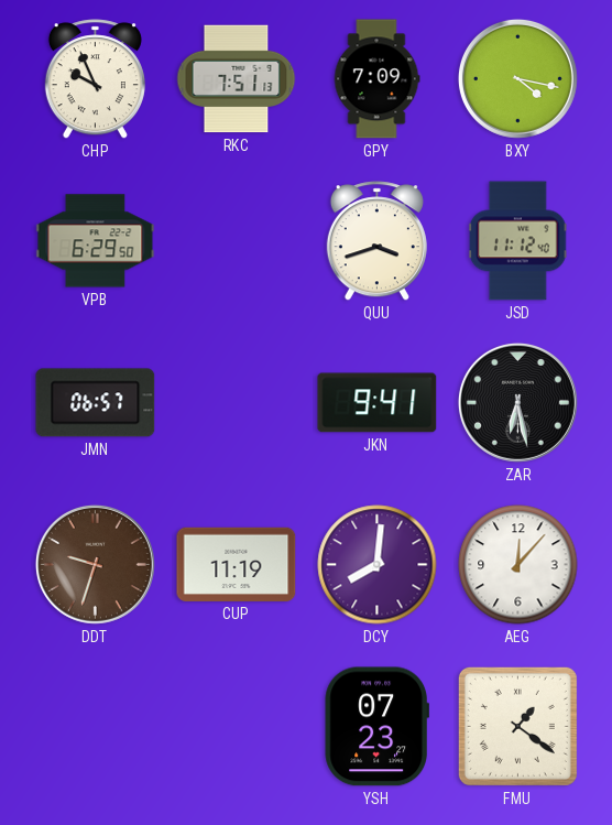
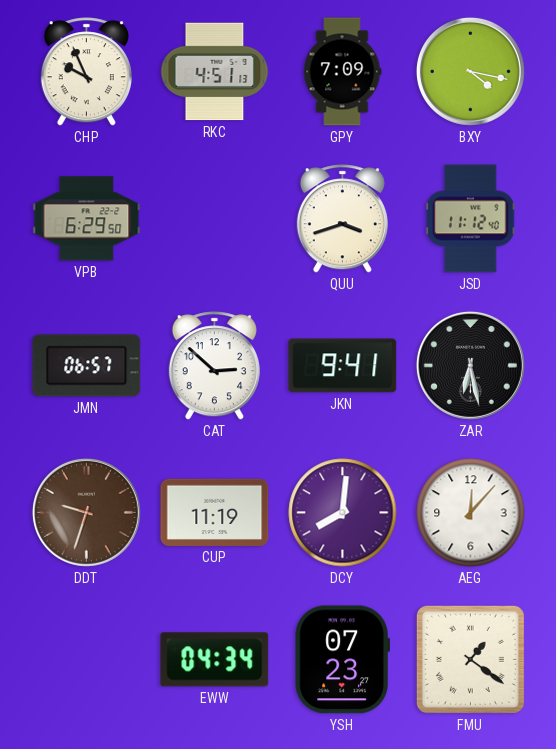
RKC: 7:51 -> 4:51
CAT: none -> 2:52
EWW: none -> 04:34
